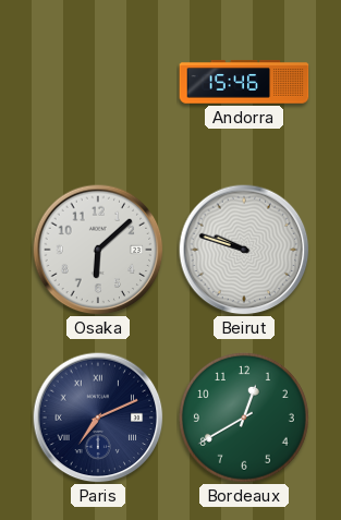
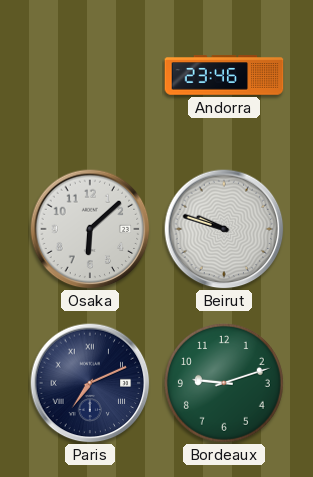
Andorra: 15:46 -> 23:46
Bordeaux: 12:40 -> 9:12
